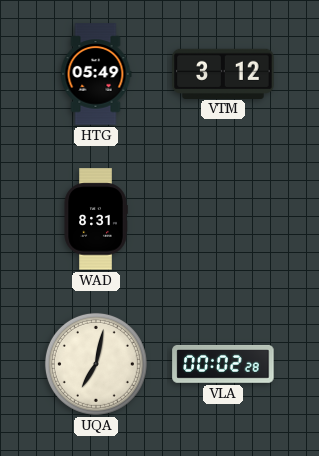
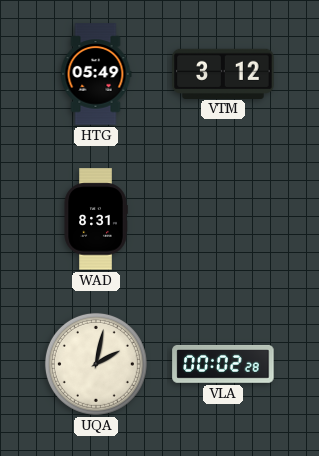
UQA: 7:02 -> 2:02
